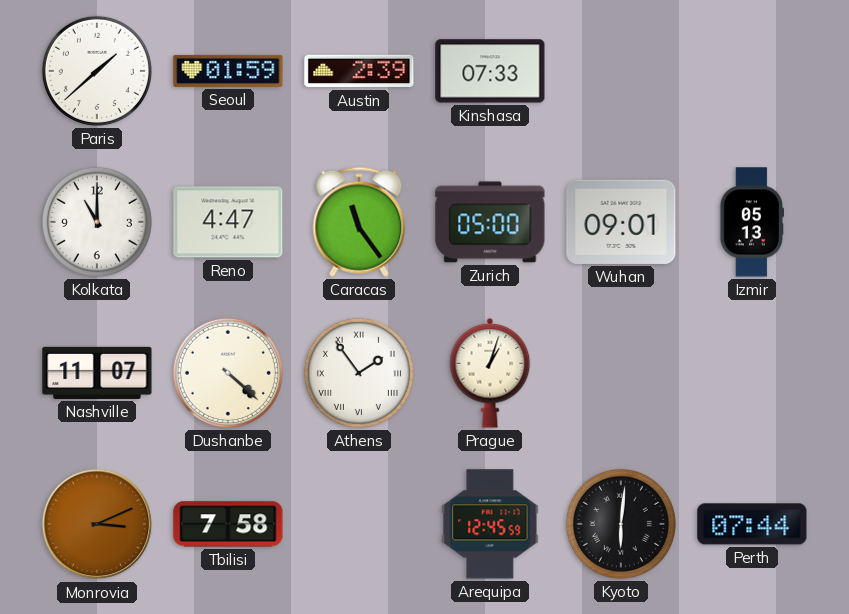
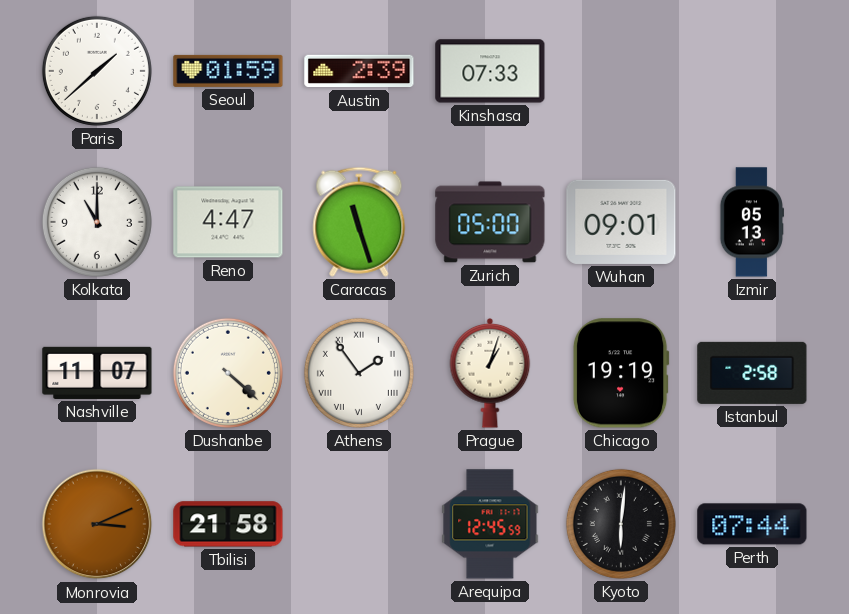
Caracas: 11:24 -> 11:27
Chicago: none -> 19:19
Istanbul: none -> 2:58
Tbilisi: 7:58 -> 21:58
